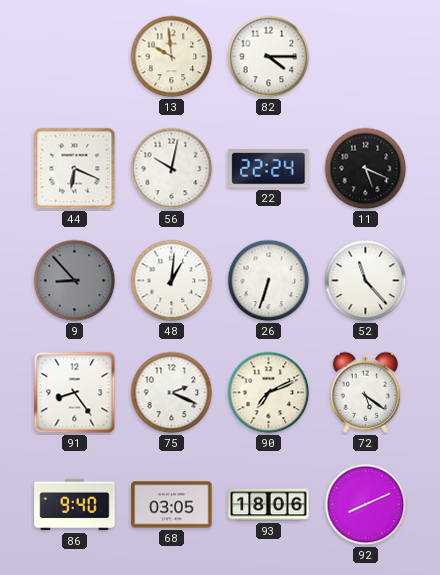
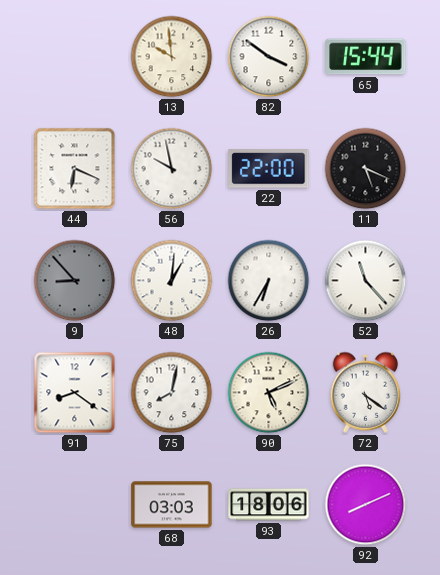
82: 4:15 -> 3:51
65: none -> 15:44
56: 10:02 -> 9:58
22: 22:24 -> 22:00
26: 6:33 -> 6:35
91: 8:24 -> 8:21
75: 2:19 -> 8:02
90: 7:11 -> 5:11
86: 9:40 -> none
68: 03:05 -> 03:03
